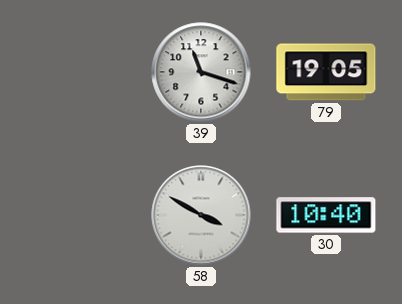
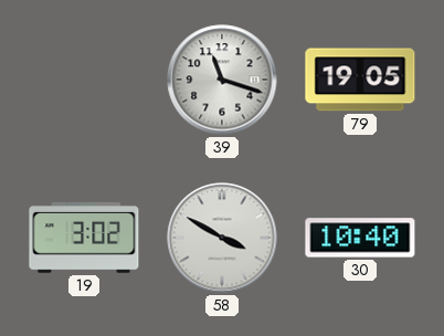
19: none -> 3:02
